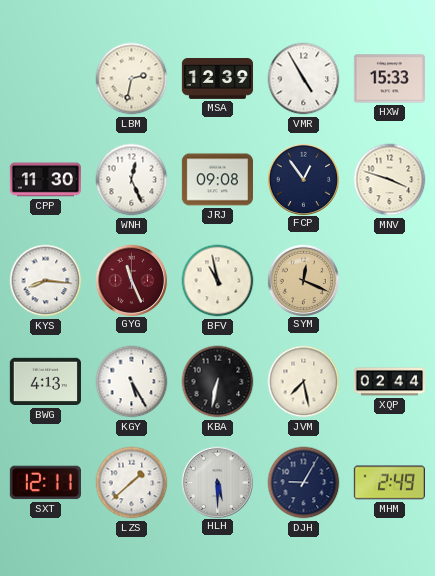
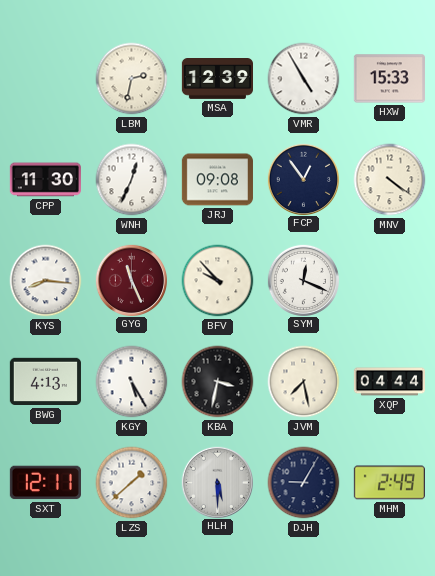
WNH: 12:26 -> 12:34
MNV: 3:48 -> 4:21
BFV: 10:58 -> 9:53
SYM dial: champagne -> white
KBA: 6:32 -> 3:32
XQP: 02:44 -> 04:44
